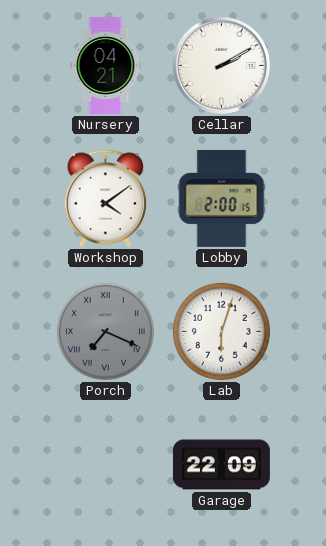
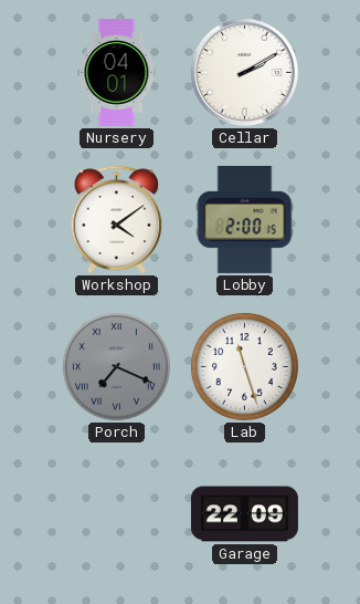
Nursery: 04:21 -> 04:01
Lab: 6:03 -> 11:27
